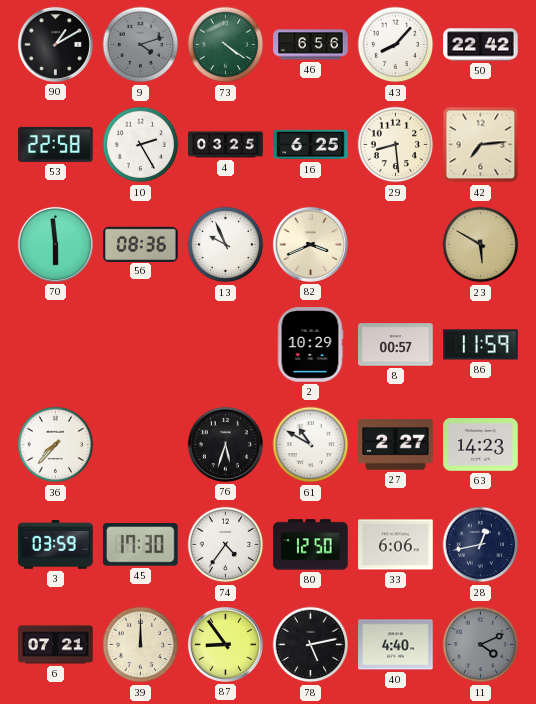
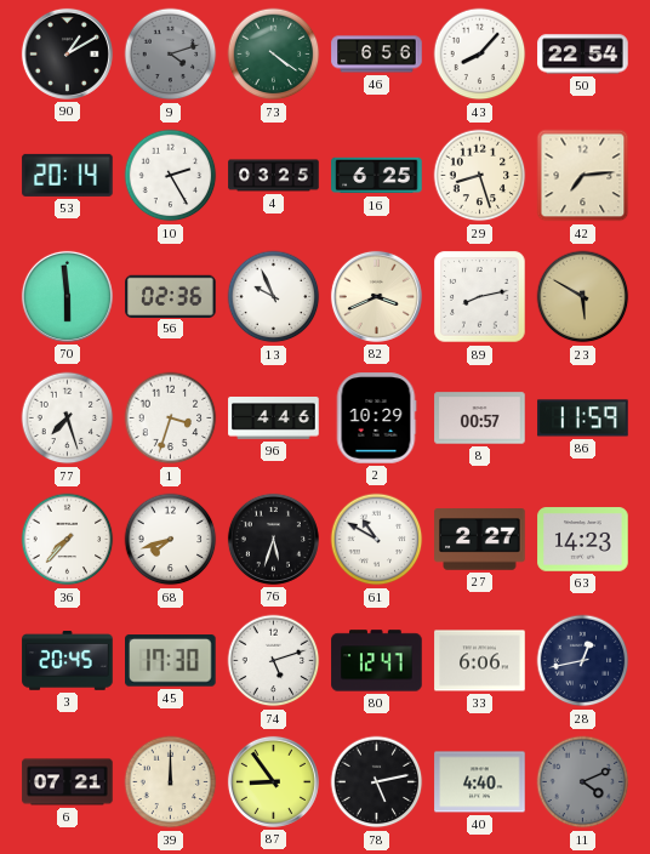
50: 22:42 -> 22:54
53: 22:58 -> 20:14
29: 8:29 -> 8:27
56: 08:36 -> 02:36
89: none -> 8:13
77: none -> 7:27
1: none -> 3:33
96: none -> 4:46
68: none -> 7:42
3: 03:59 -> 20:45
74: 4:36 -> 5:12
80: 12:50 -> 12:47
